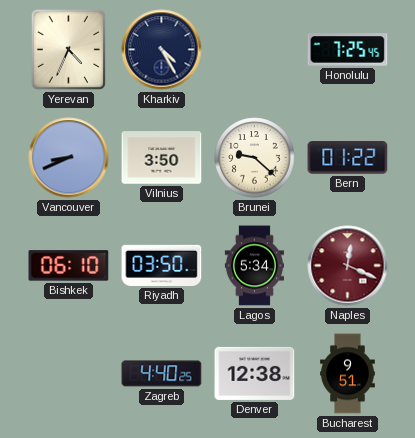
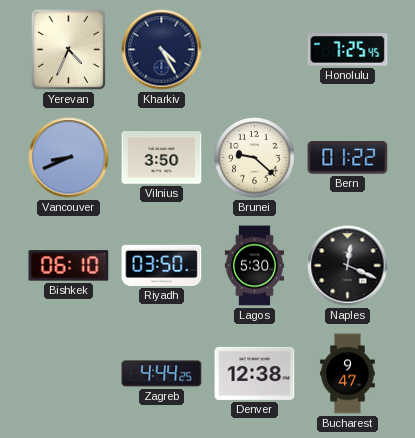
Lagos: 5:34 -> 5:30
Naples dial: burgundy -> black
Zagreb: 4:40 -> 4:44
Bucharest: 9:51 -> 9:47
